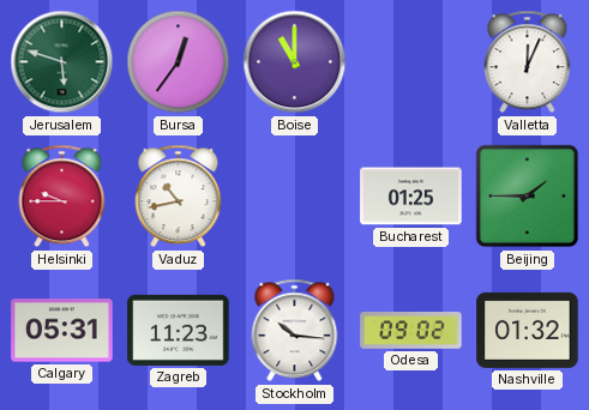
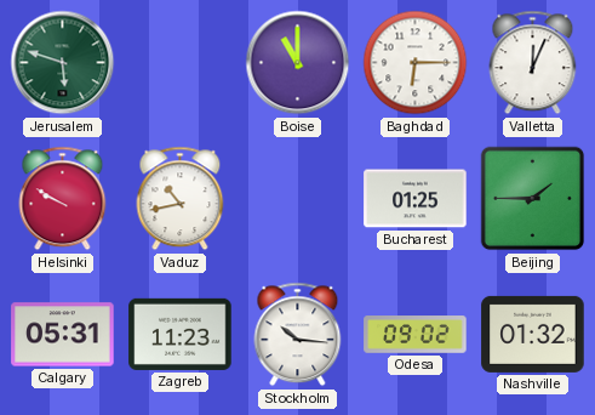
Bursa: 12:36 -> none
Baghdad: none -> 6:15
Helsinki: 9:45 -> 9:50
